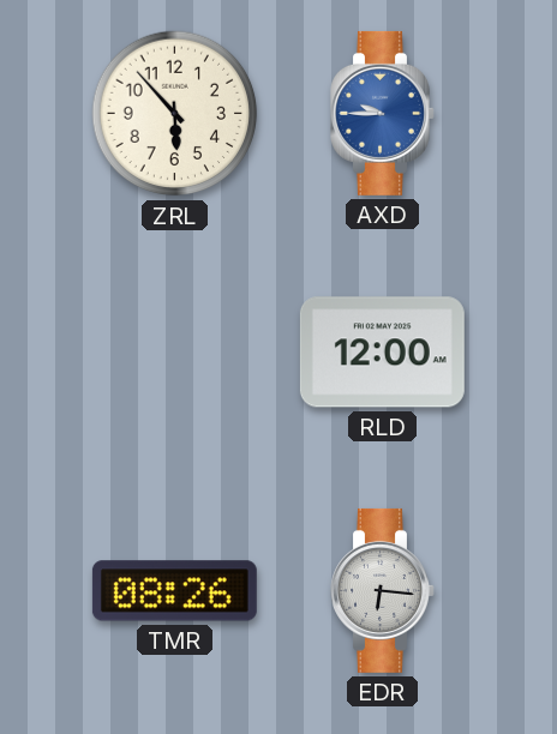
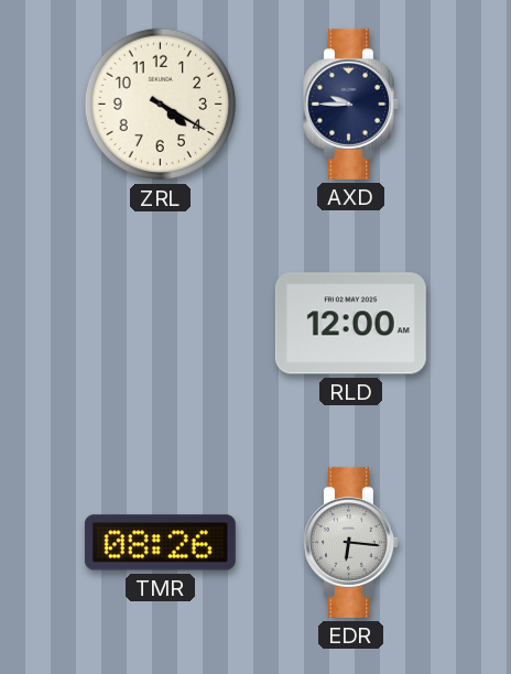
ZRL: 5:53 -> 4:20
AXD dial: blue -> navy
